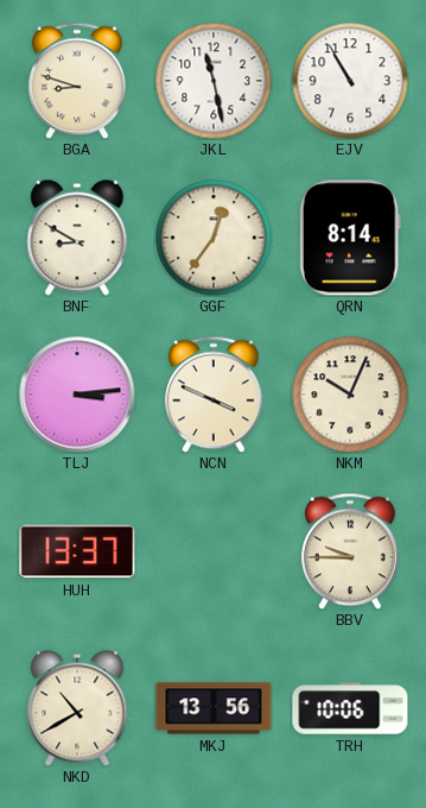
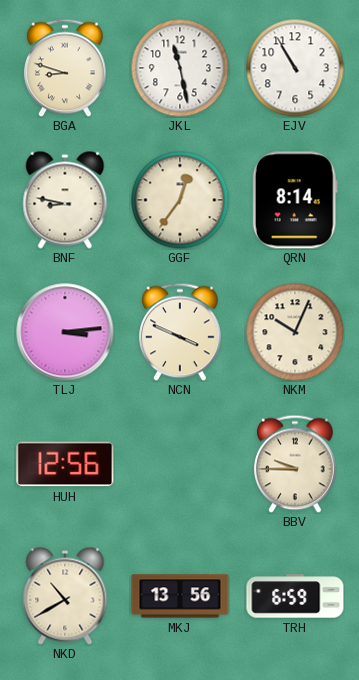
BNF: 8:50 -> 8:47
HUH: 13:37 -> 12:56
TRH: 10:06 -> 6:59
